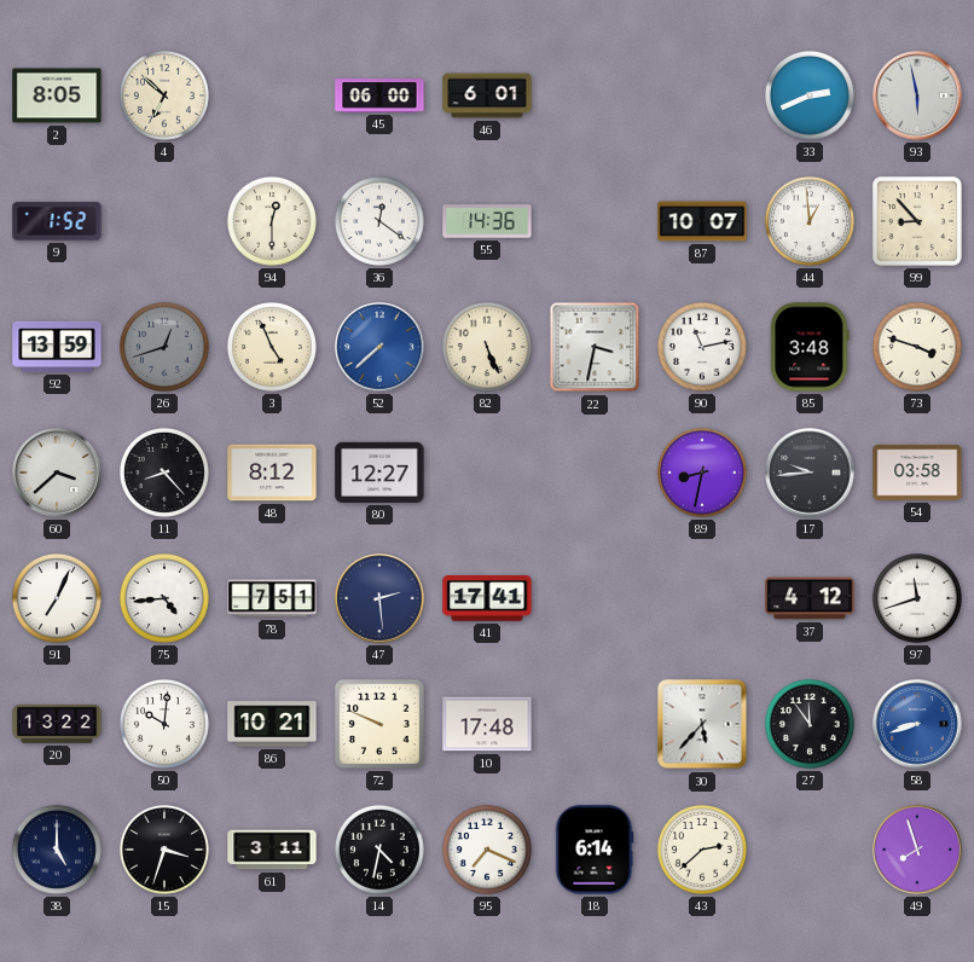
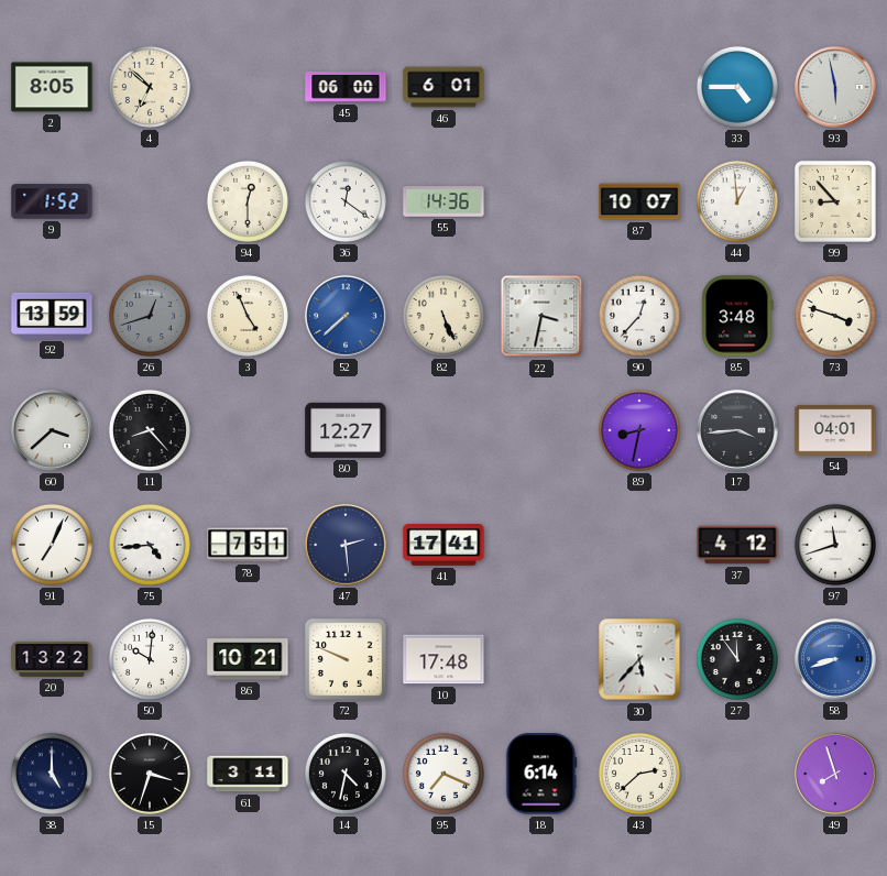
33: 2:41 -> 4:45
90: 11:13 -> 12:37
48: 8:12 -> none
17: 9:44 -> 3:44
54: 03:58 -> 04:01
